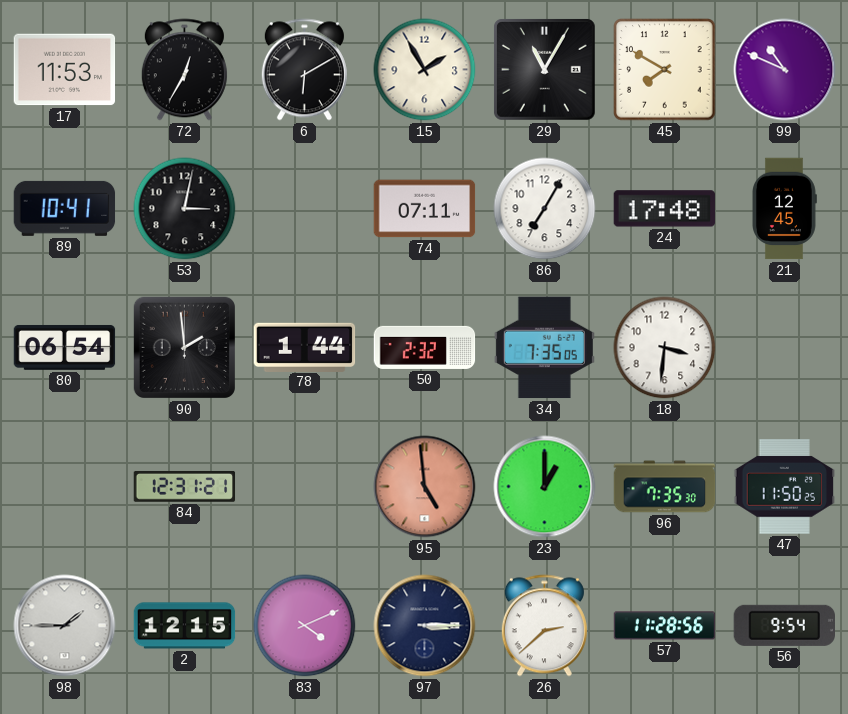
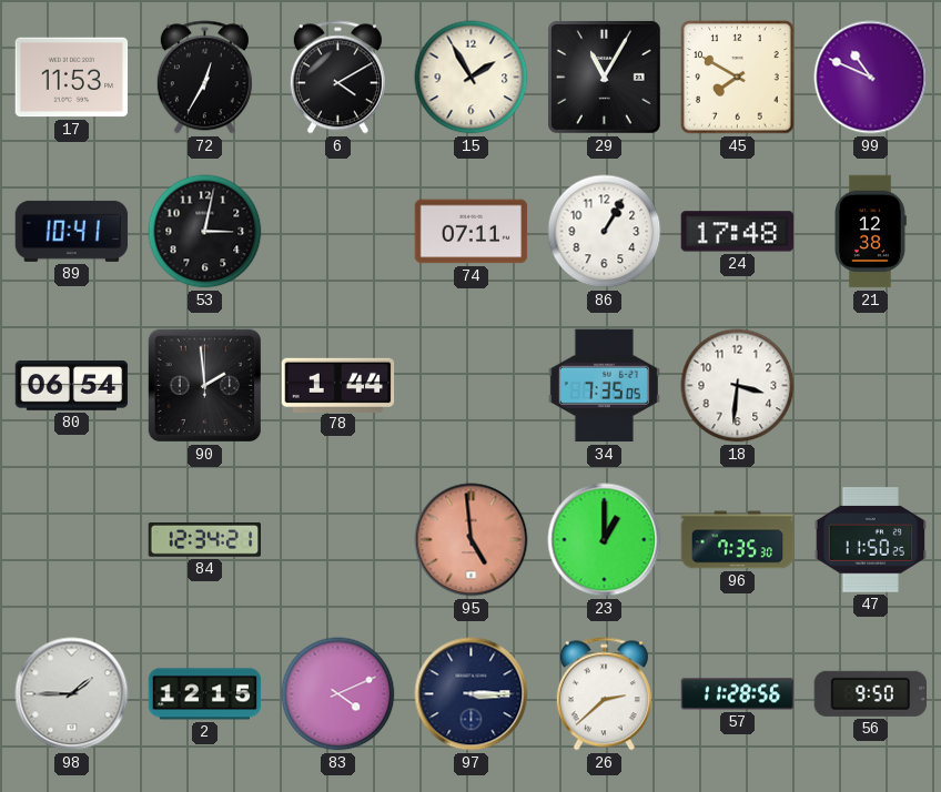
6: 6:10 -> 4:10
86: 7:05 -> 1:05
21: 12:45 -> 12:38
50: 2:32 -> none
84: 12:31 -> 12:34
56: 9:54 -> 9:50
